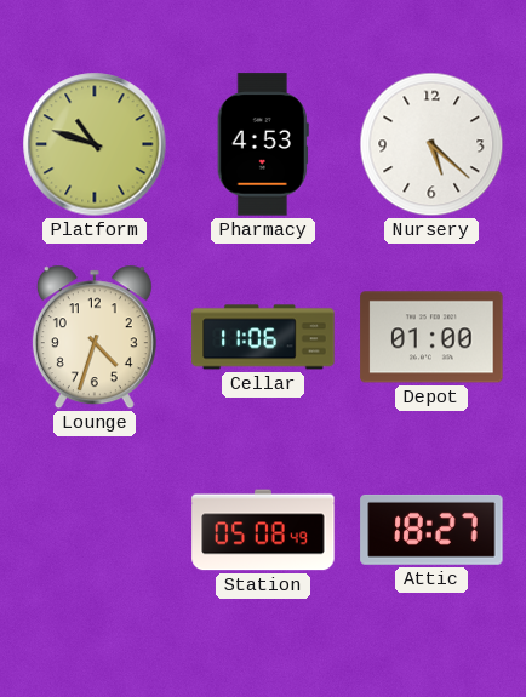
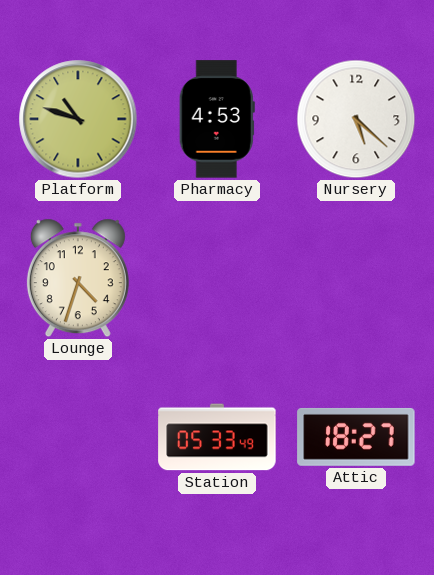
Cellar: 11:06 -> none
Depot: 01:00 -> none
Station: 05:08 -> 05:33
